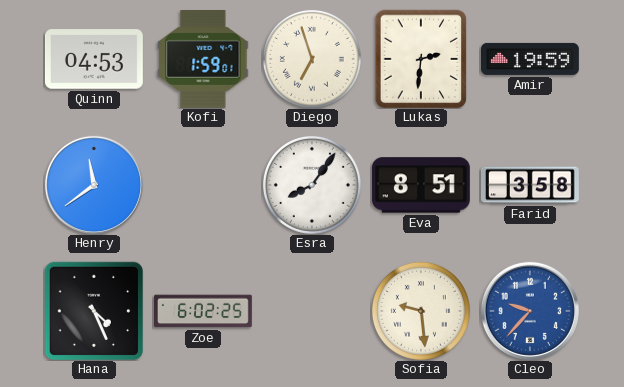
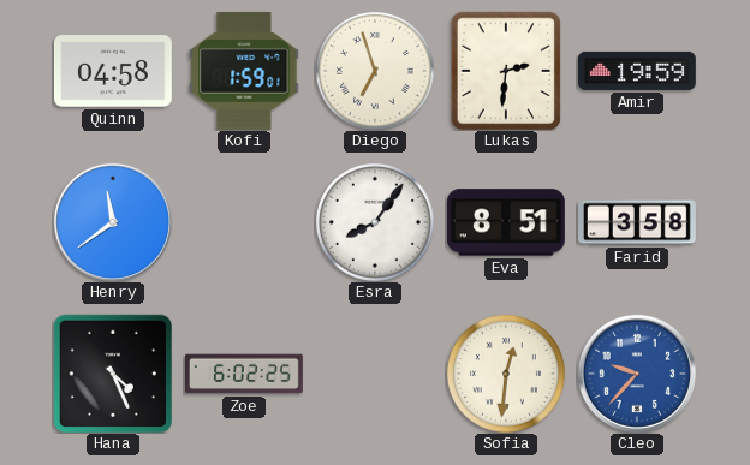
Quinn: 04:53 -> 04:58
Sofia: 9:29 -> 12:31
